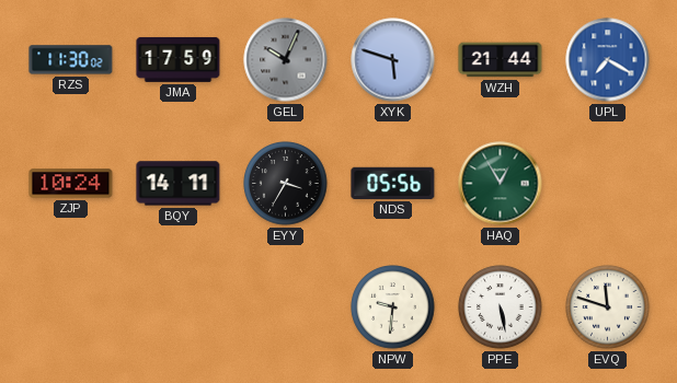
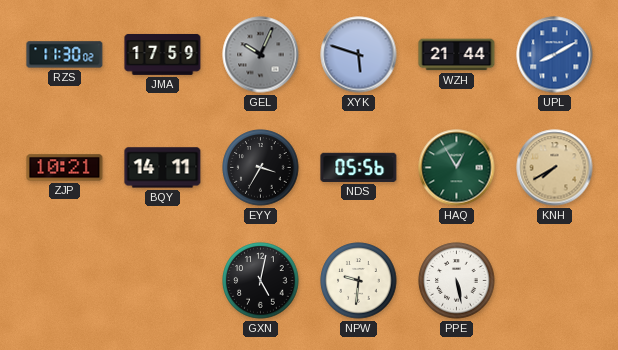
UPL: 7:20 -> 8:10
ZJP: 10:24 -> 10:21
KNH: none -> 7:40
GXN: none -> 5:02
EVQ: 11:48 -> none
